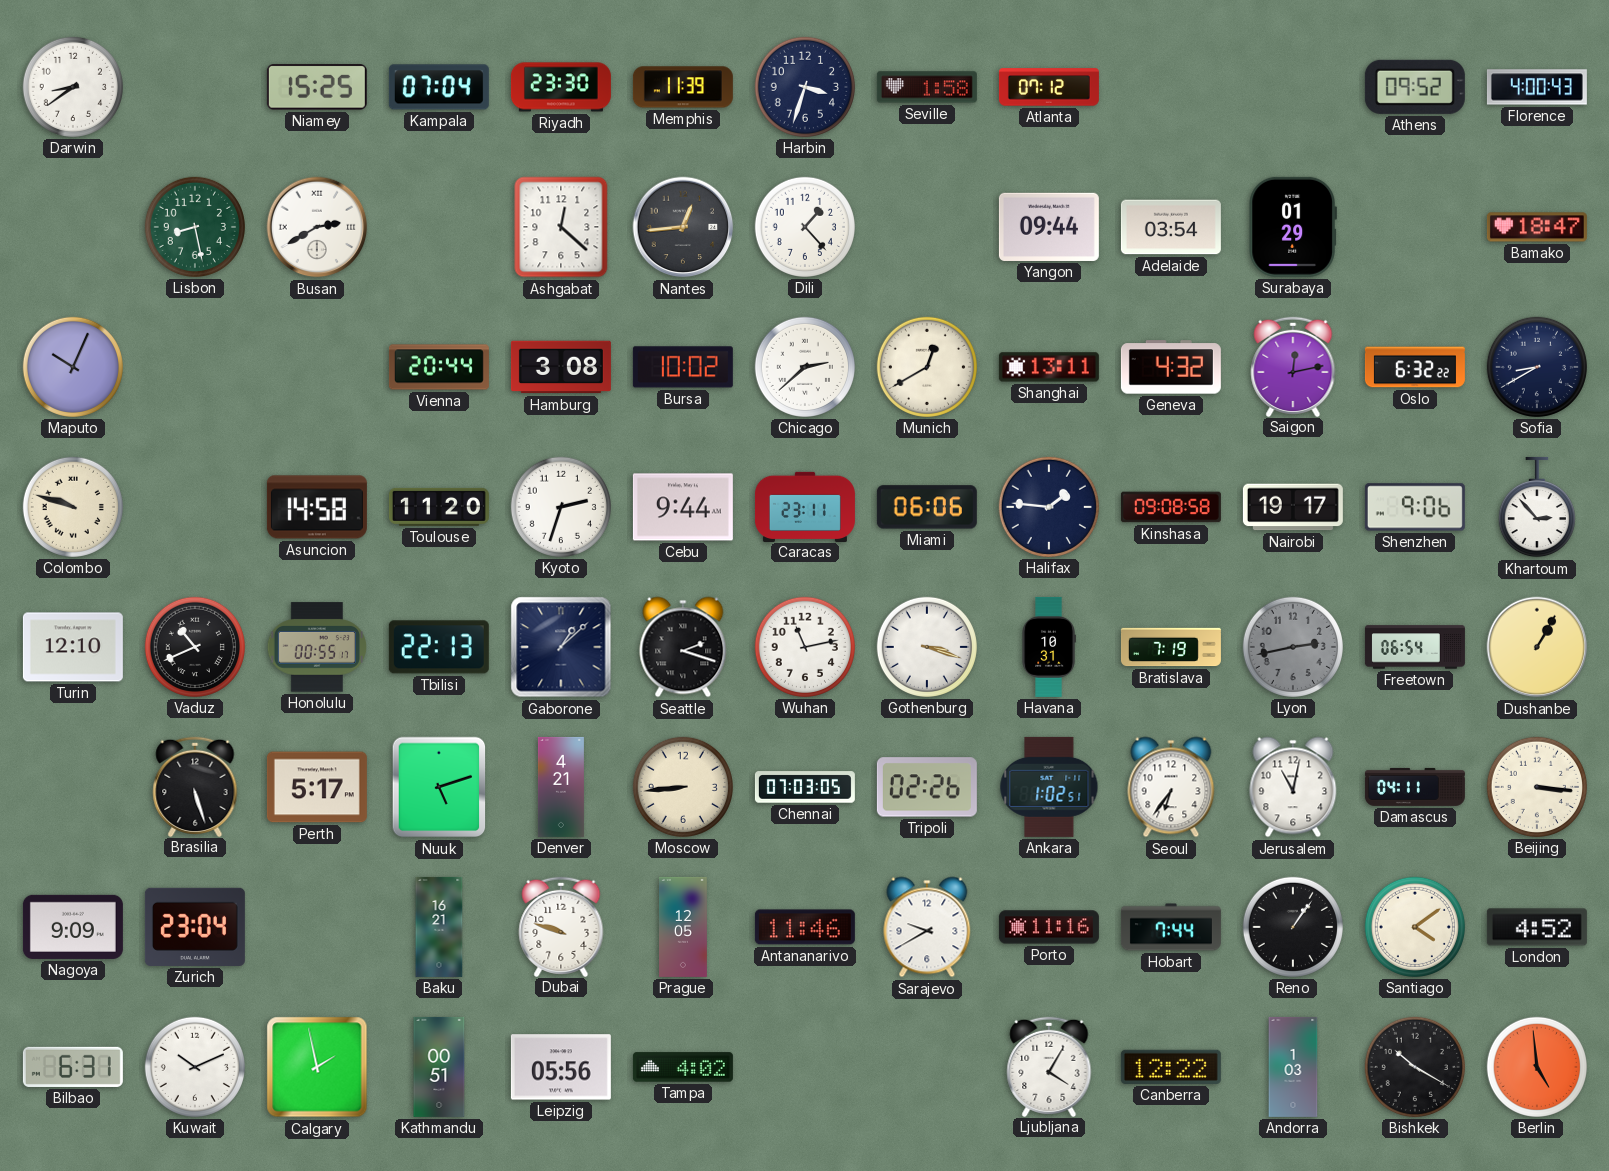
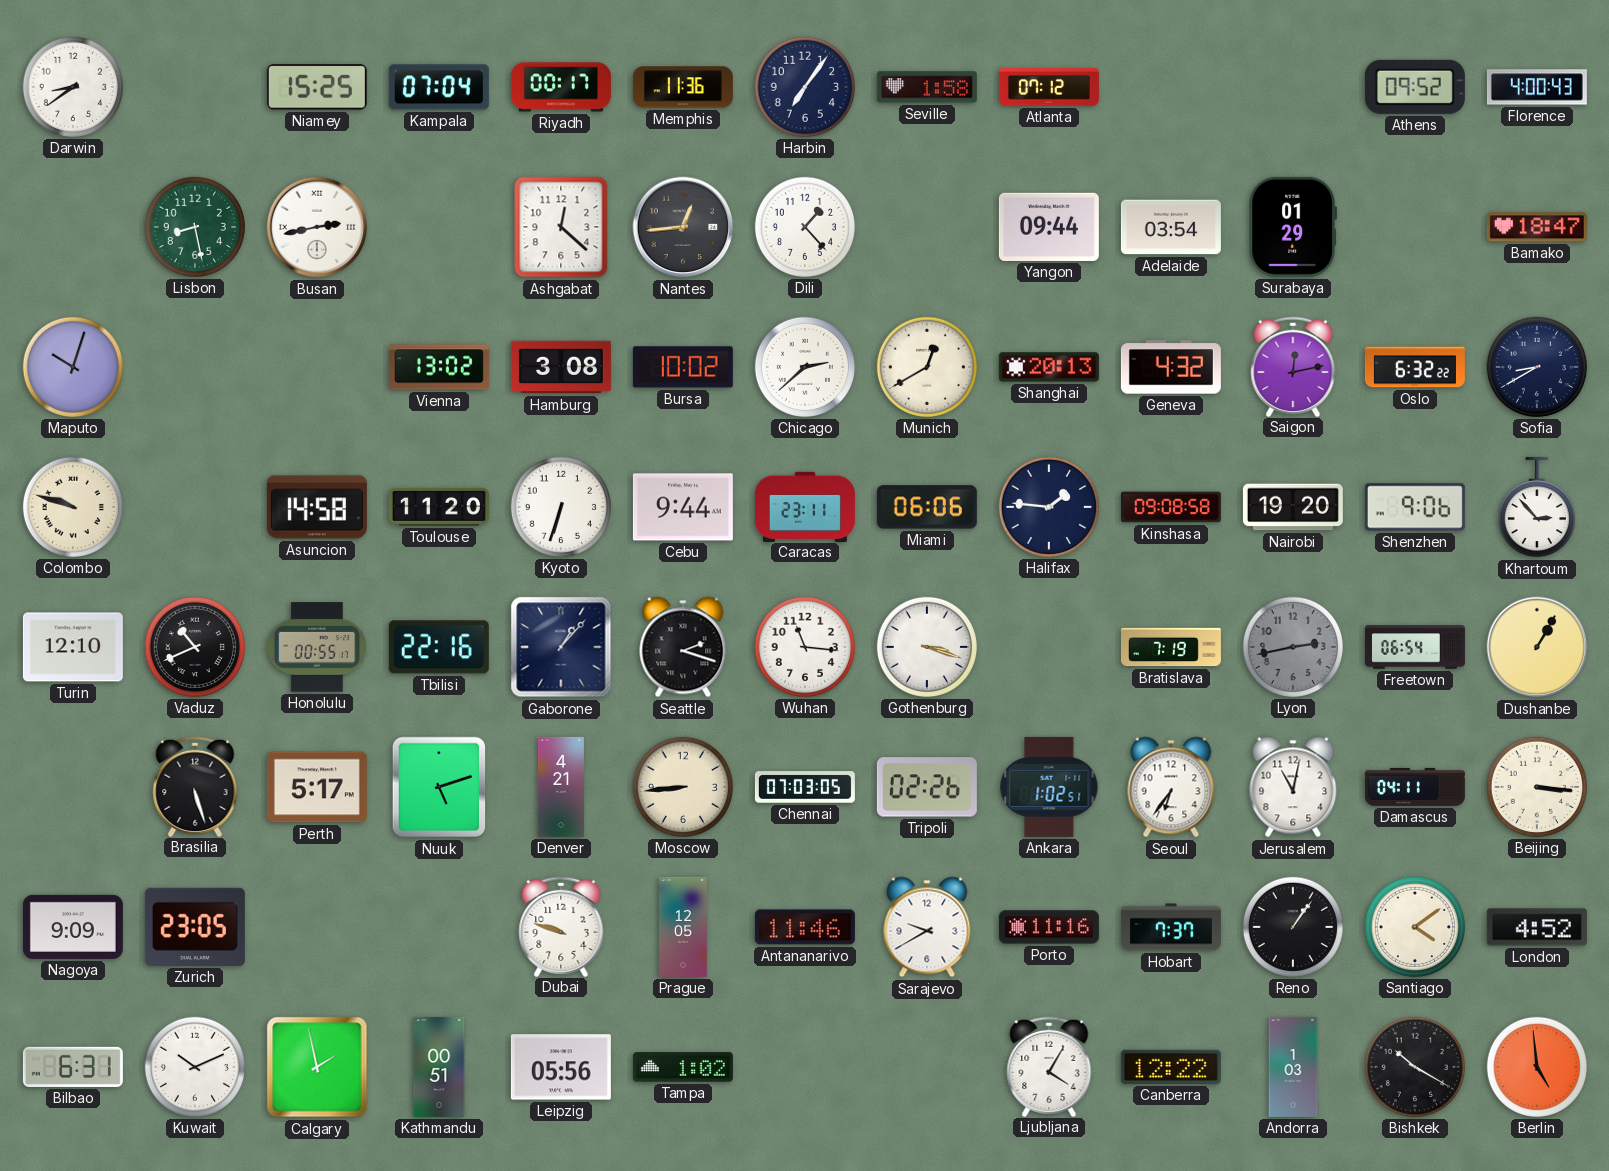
Riyadh: 23:30 -> 00:17
Memphis: 11:39 -> 11:36
Harbin: 3:33 -> 7:06
Busan: 2:40 -> 2:43
Maputo: 10:04 -> 10:03
Vienna: 20:44 -> 13:02
Shanghai: 13:11 -> 20:13
Kyoto: 2:33 -> 6:33
Nairobi: 19:17 -> 19:20
Tbilisi: 22:13 -> 22:16
Gaborone: 1:08 -> 1:07
Wuhan: 11:13 -> 11:16
Havana: 10:31 -> none
Zurich: 23:04 -> 23:05
Baku: 16:21 -> none
Hobart: 7:44 -> 7:37
Tampa: 4:02 -> 1:02
